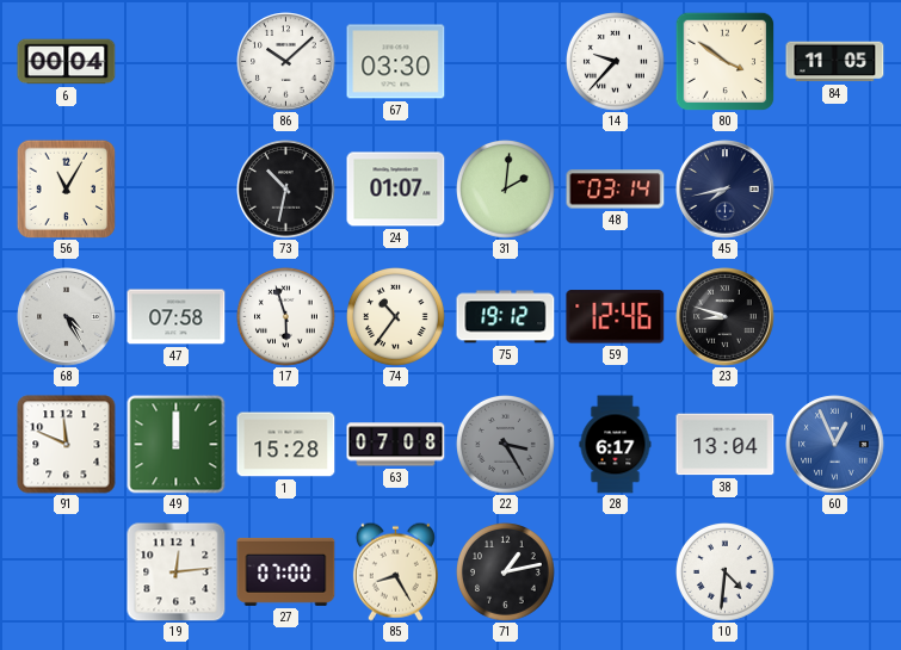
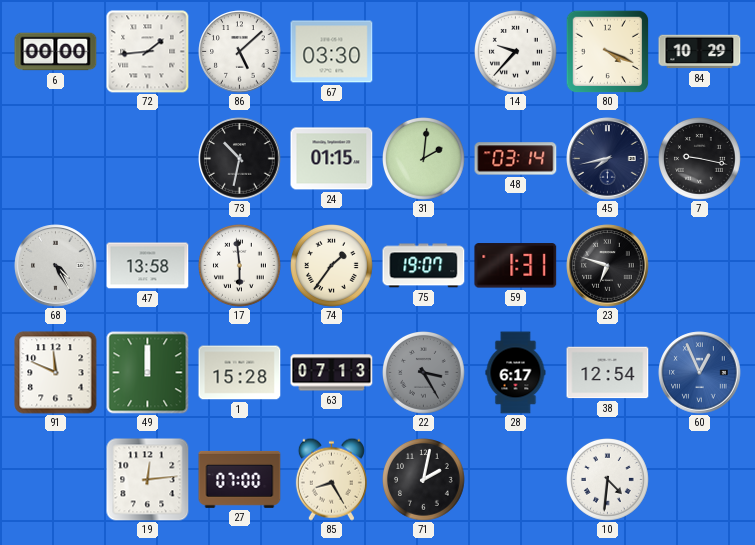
6: 00:04 -> 00:00
72: none -> 1:44
86: 10:08 -> 5:08
80: 3:51 -> 4:19
84: 11:05 -> 10:29
56: 11:05 -> none
24: 01:07 -> 01:15
7: none -> 9:17
47: 07:58 -> 13:58
17: 5:57 -> 5:59
74: 10:36 -> 1:36
75: 19:12 -> 19:07
59: 12:46 -> 1:31
23: 8:48 -> 6:48
63: 07:08 -> 07:13
38: 13:04 -> 12:54
71: 1:13 -> 2:02
